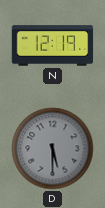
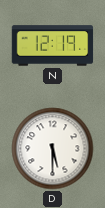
D dial: grey -> white
